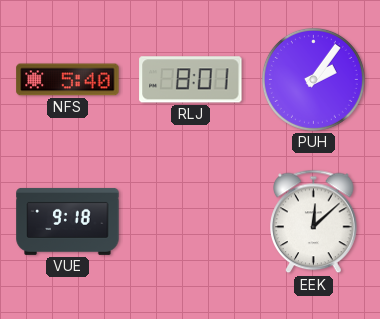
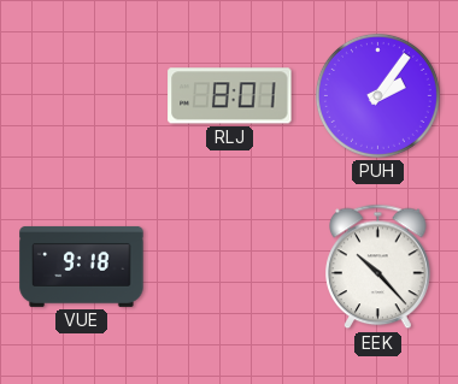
NFS: 5:40 -> none
EEK: 12:08 -> 10:23
